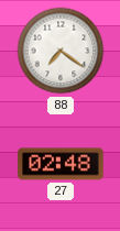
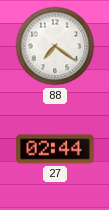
27: 02:48 -> 02:44
